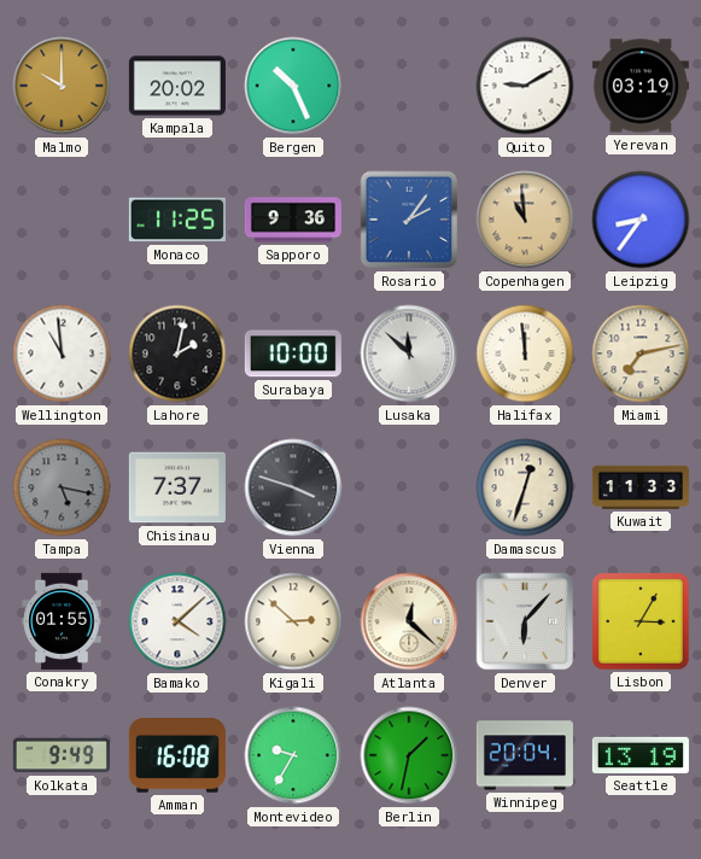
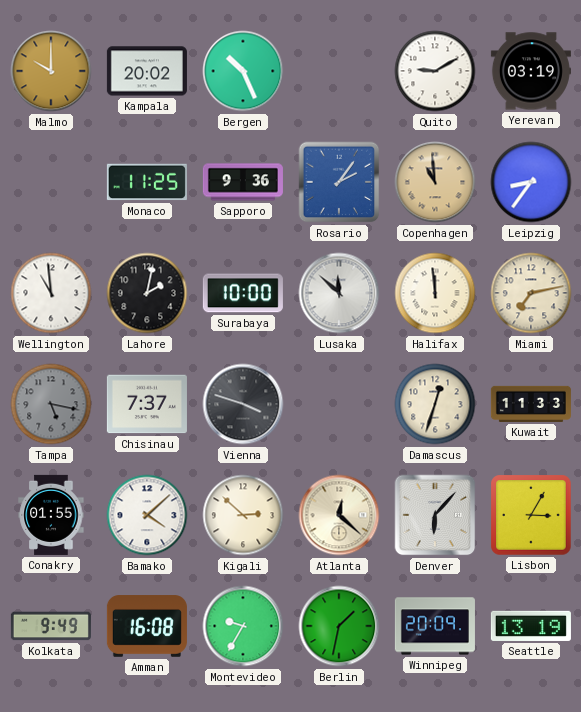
Winnipeg: 20:04 -> 20:09
